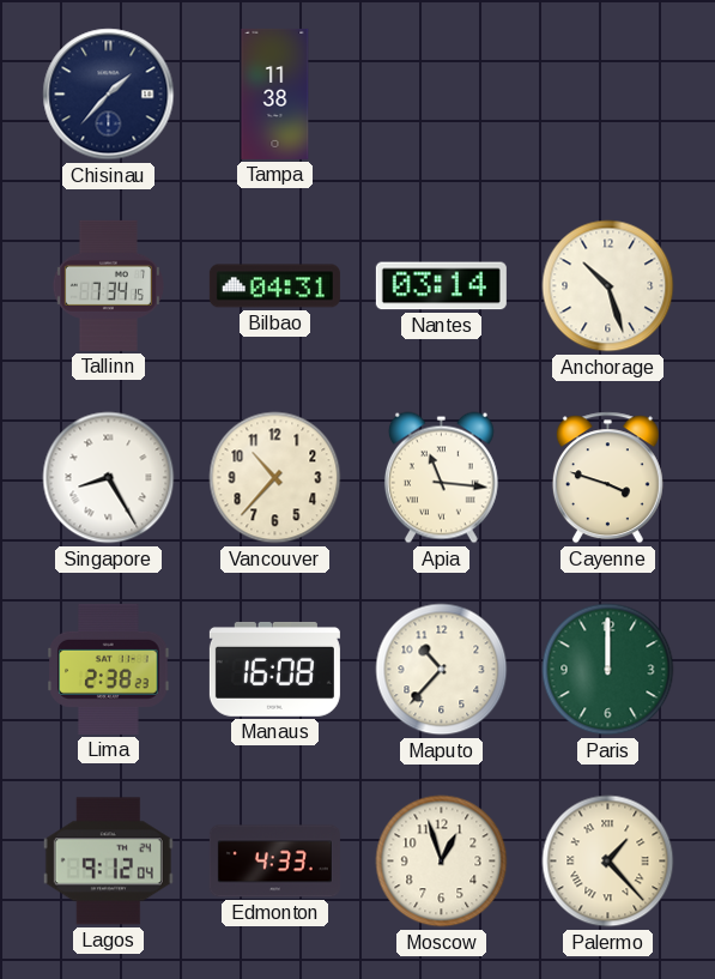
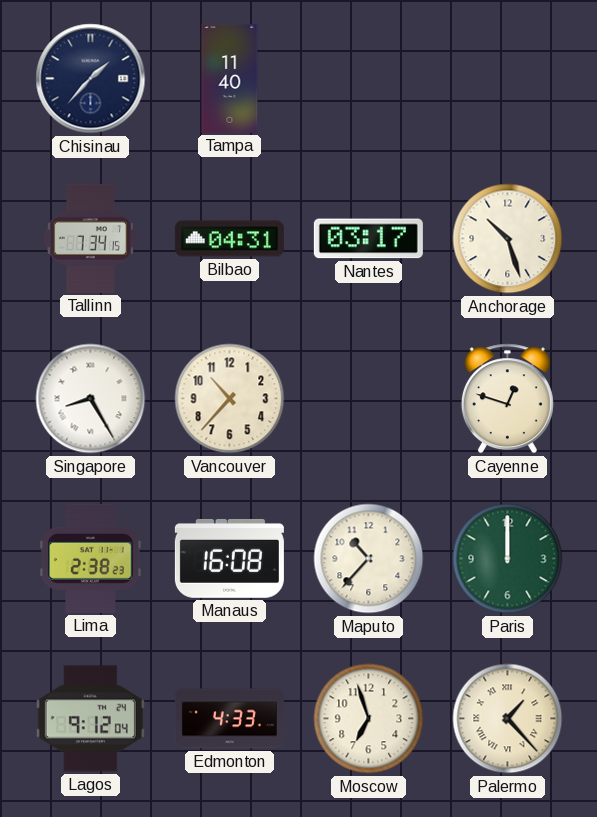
Tampa: 11:38 -> 11:40
Nantes: 03:14 -> 03:17
Apia: 11:16 -> none
Cayenne: 3:48 -> 12:48
Moscow: 12:57 -> 6:57
